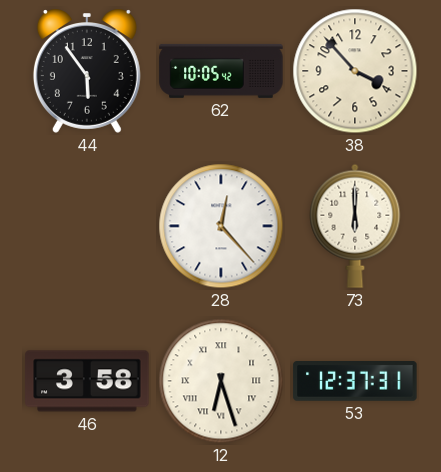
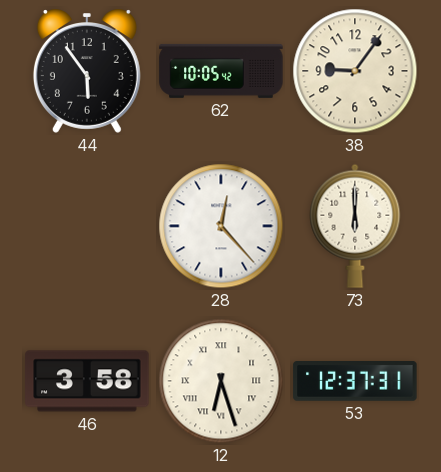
38: 3:53 -> 9:06
